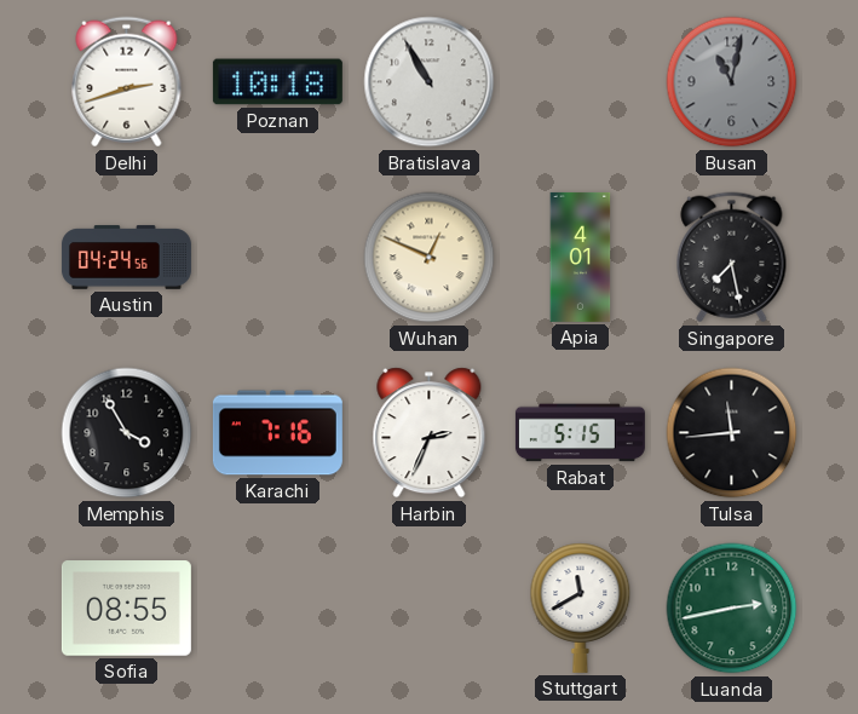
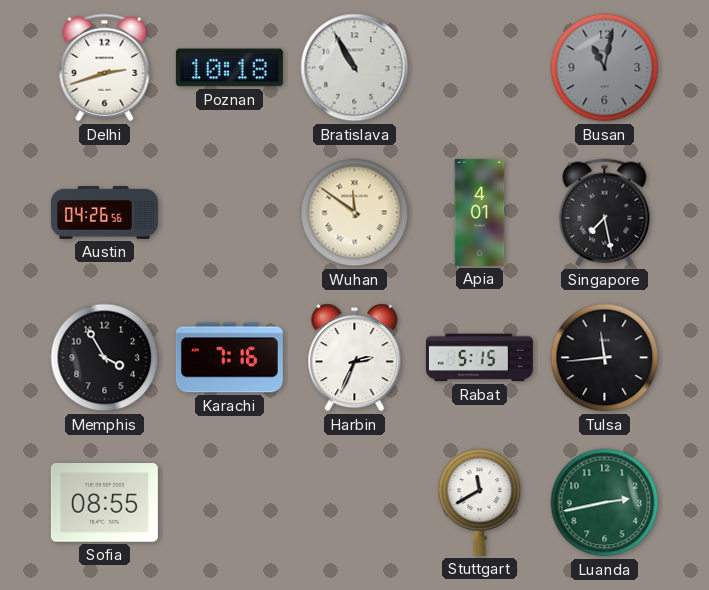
Austin: 04:24 -> 04:26
Wuhan: 12:49 -> 11:51
